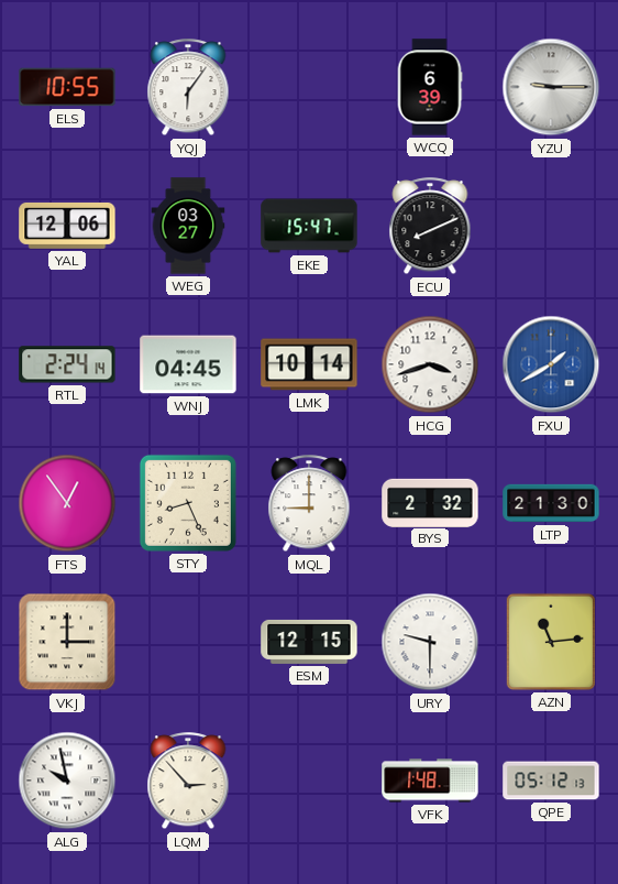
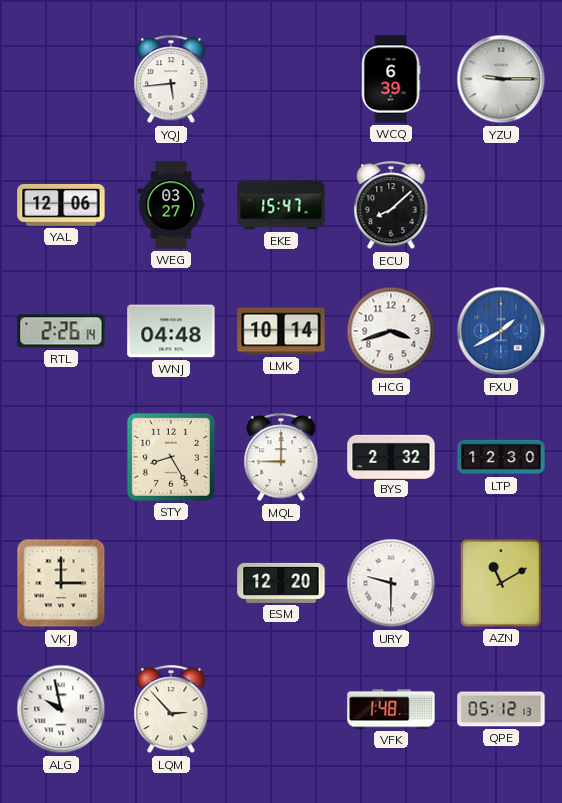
ELS: 10:55 -> none
YQJ: 6:06 -> 5:44
ECU: 8:11 -> 8:08
RTL: 2:24 -> 2:26
WNJ: 04:45 -> 04:48
FTS: 12:54 -> none
STY: 8:26 -> 8:25
LTP: 21:30 -> 12:30
ESM: 12:15 -> 12:20
AZN: 11:14 -> 11:10
